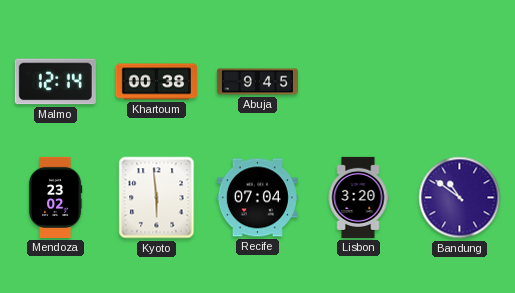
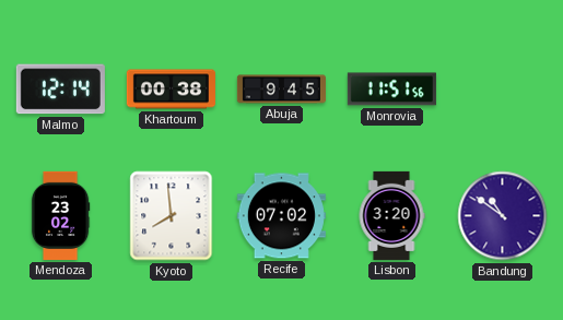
Monrovia: none -> 11:51
Kyoto: 5:59 -> 7:59
Recife: 07:04 -> 07:02
